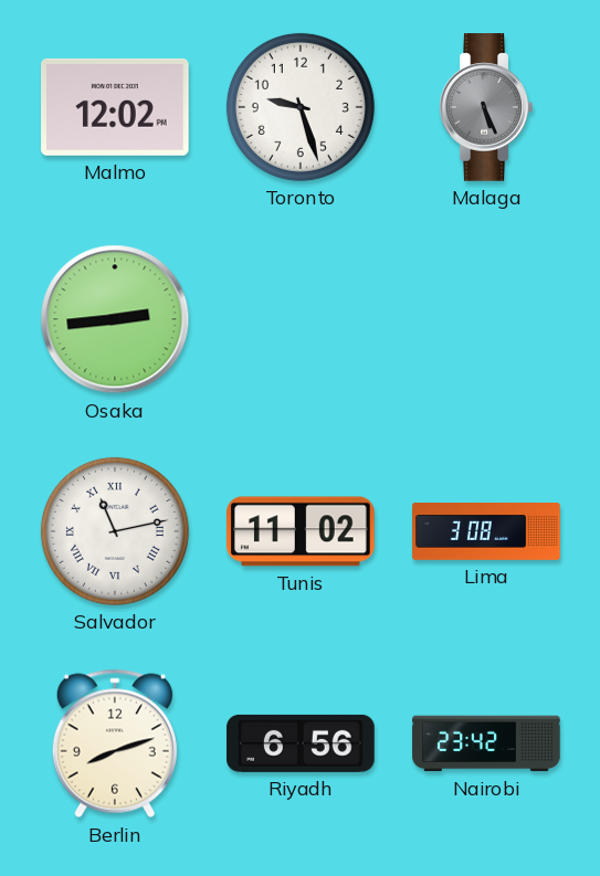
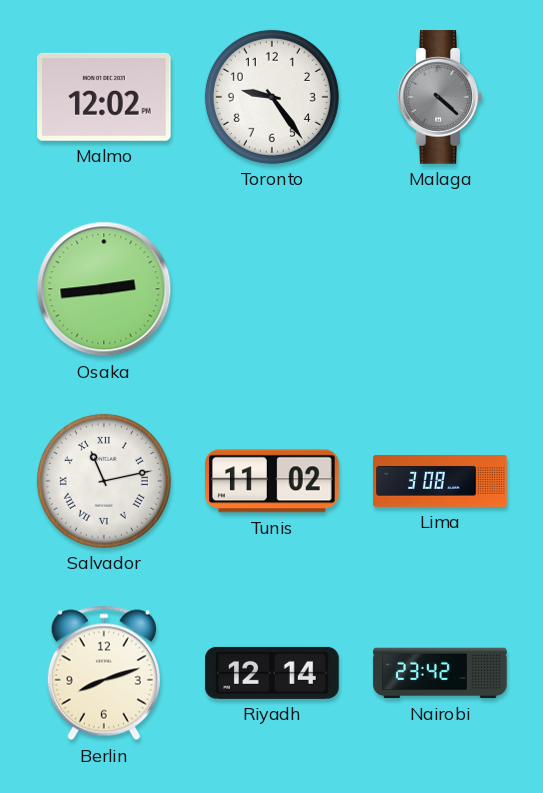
Toronto: 9:27 -> 9:24
Malaga: 5:26 -> 4:22
Riyadh: 6:56 -> 12:14
